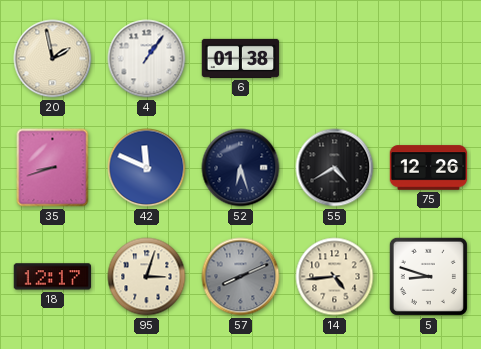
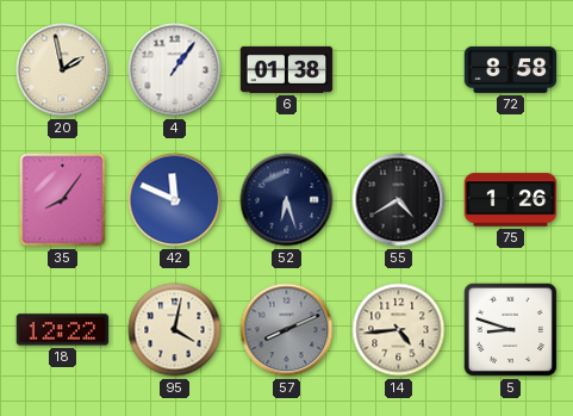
72: none -> 8:58
35: 8:42 -> 8:06
75: 12:26 -> 1:26
18: 12:17 -> 12:22
95: 3:03 -> 4:02
